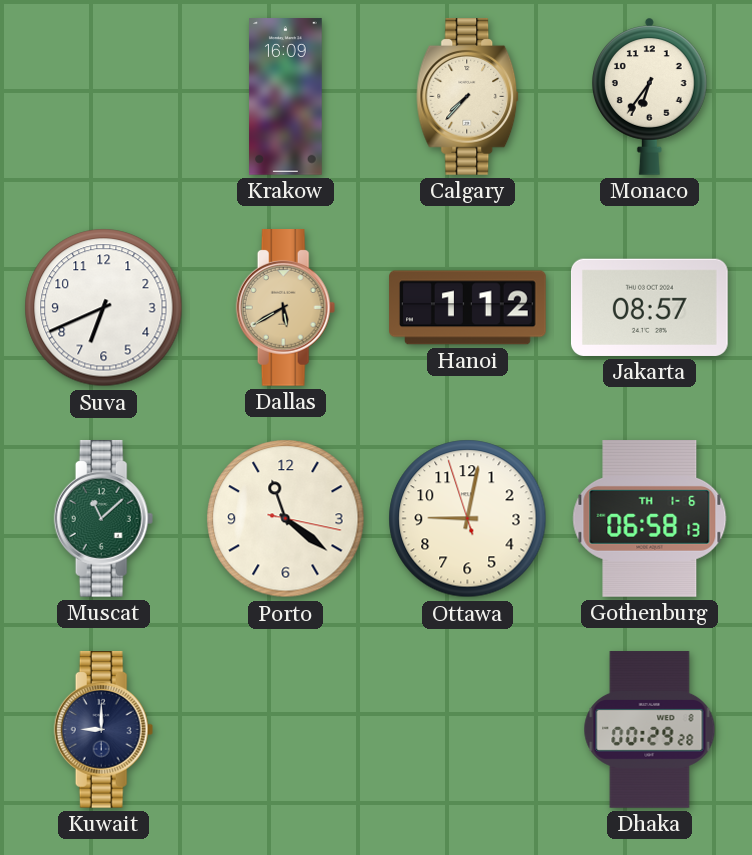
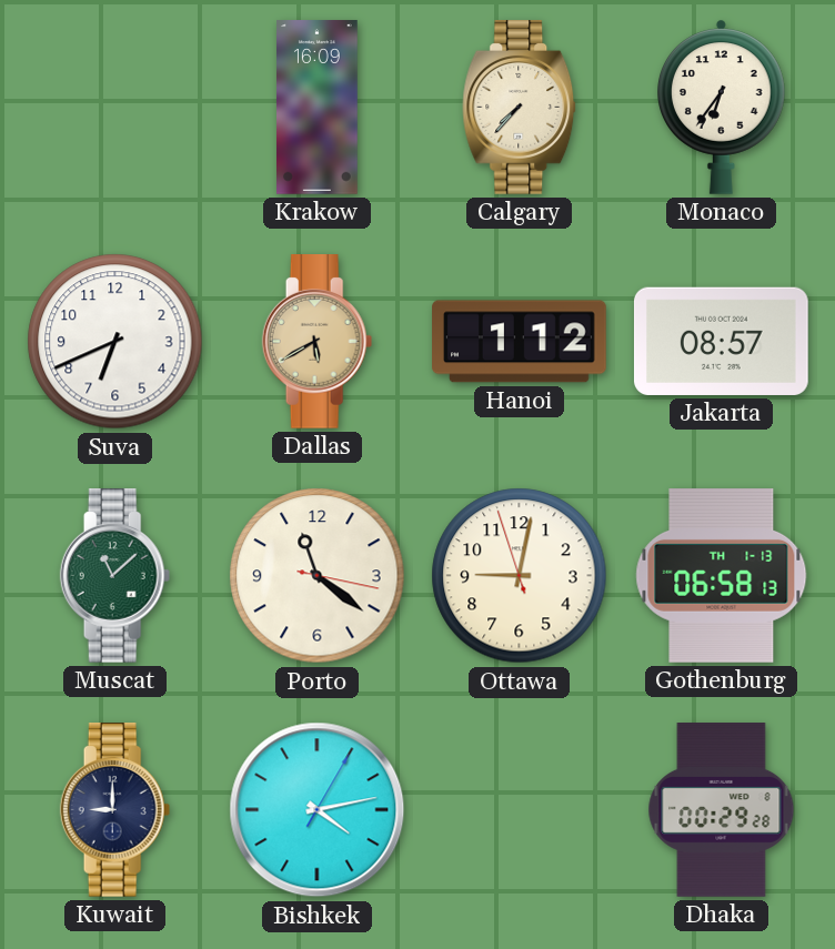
Gothenburg date: TH 1-6 -> TH 1-13
Bishkek: none -> 4:13
